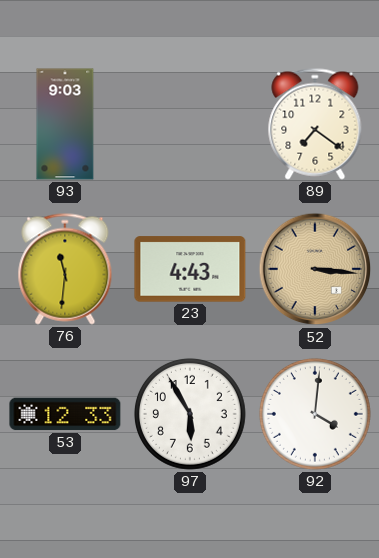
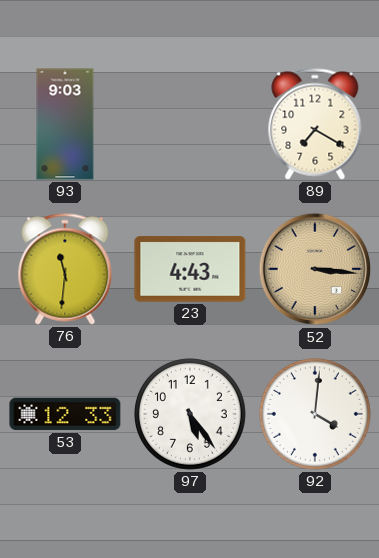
89: 7:21 -> 7:20
97: 5:55 -> 5:24
